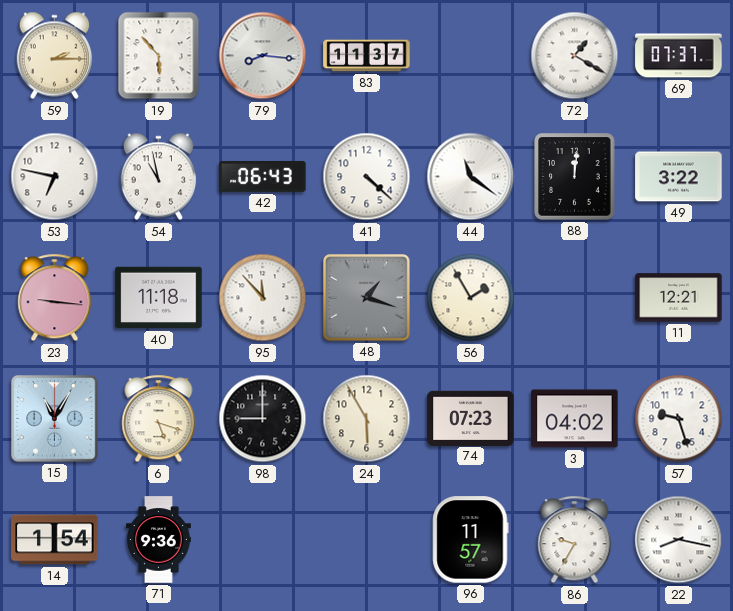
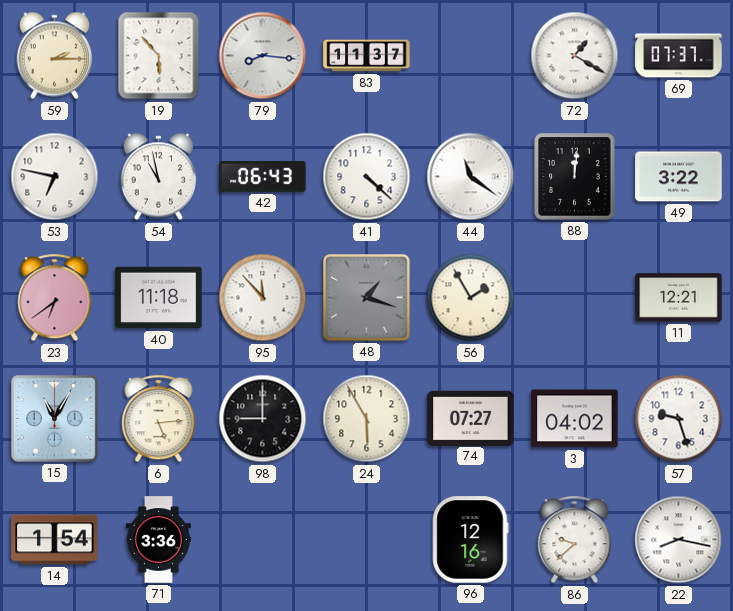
23: 9:16 -> 6:39
6: 5:18 -> 5:14
74: 07:23 -> 07:27
71: 9:36 -> 3:36
96: 11:57 -> 12:16
86: 9:35 -> 9:38
